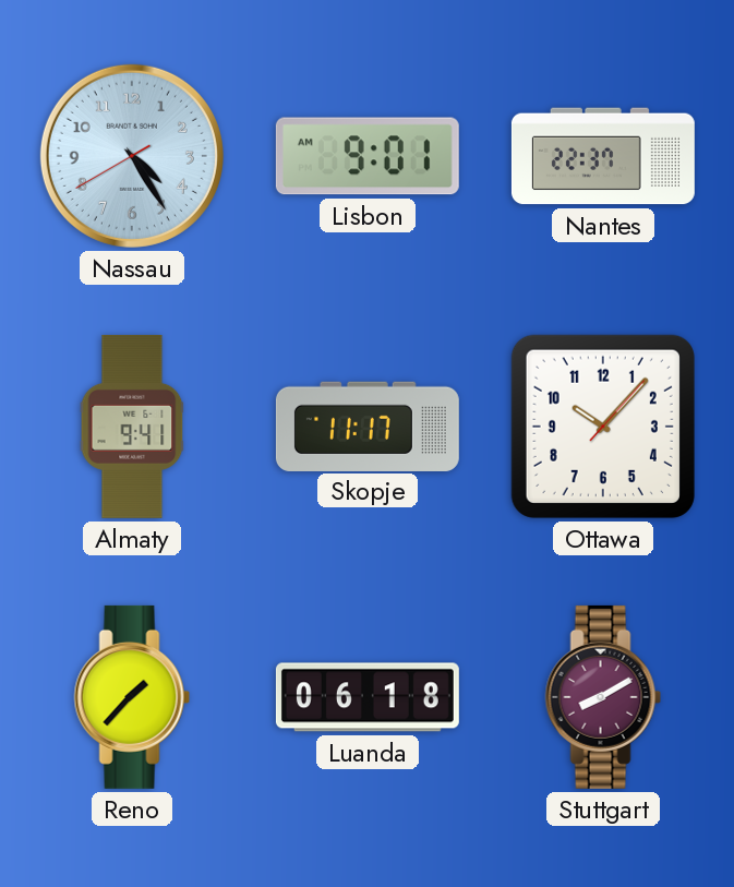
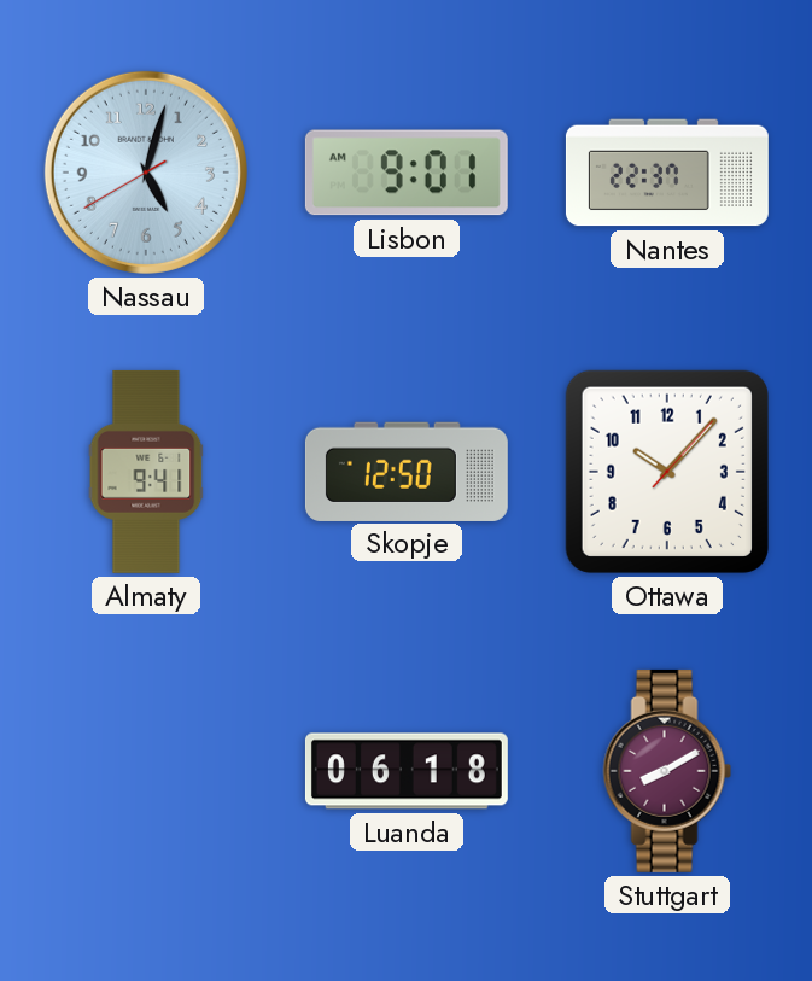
Nassau: 4:24 -> 5:02
Skopje: 11:17 -> 12:50
Reno: 1:37 -> none
